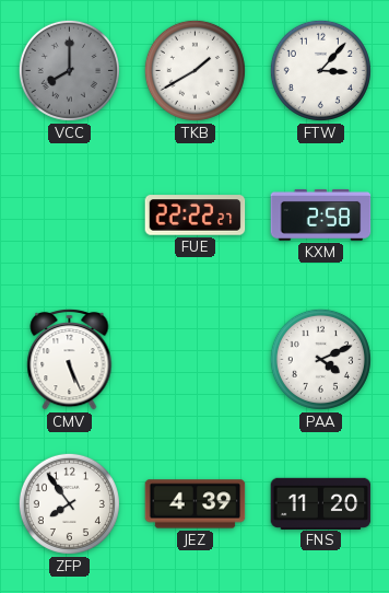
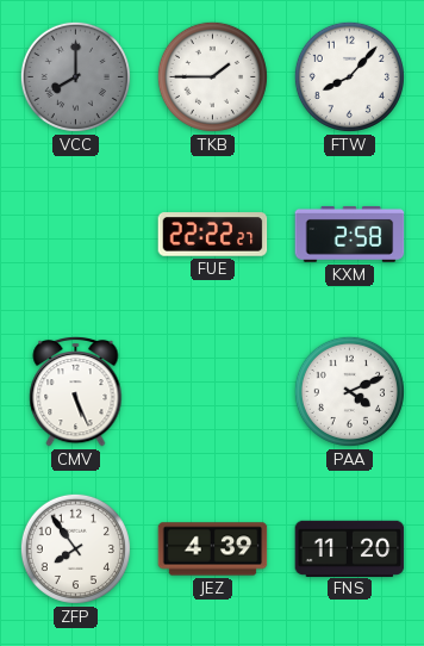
TKB: 1:40 -> 1:45
FTW: 3:07 -> 8:07
